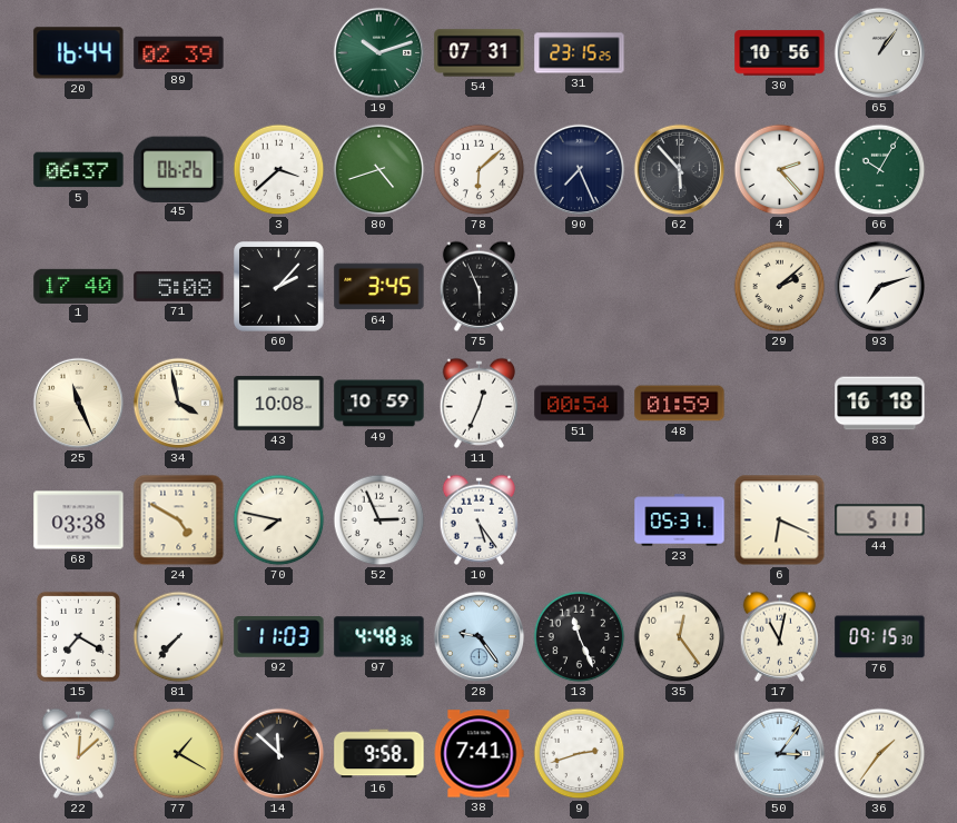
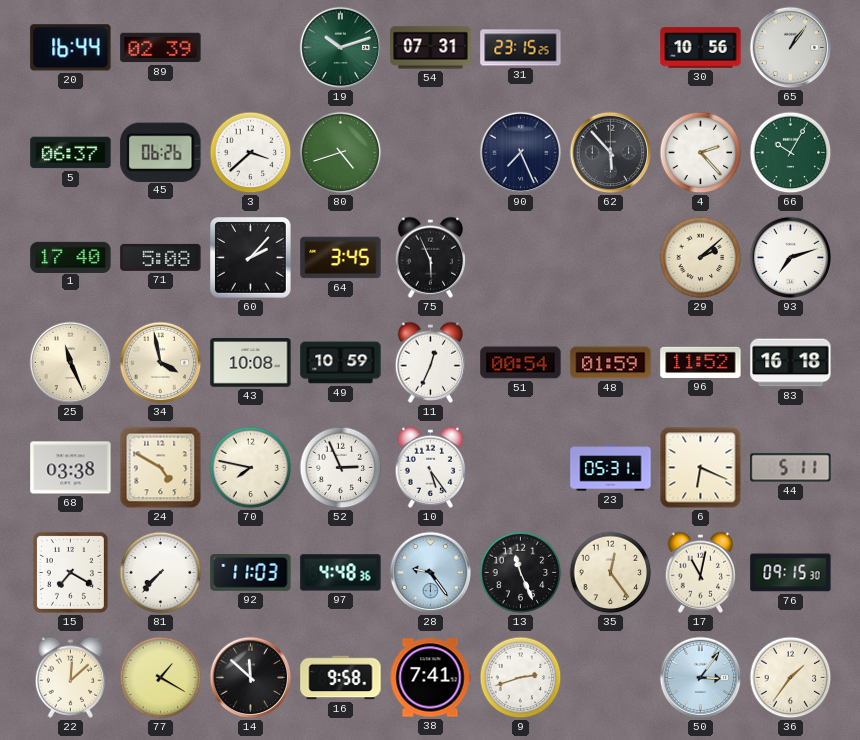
78: 6:08 -> none
96: none -> 11:52
